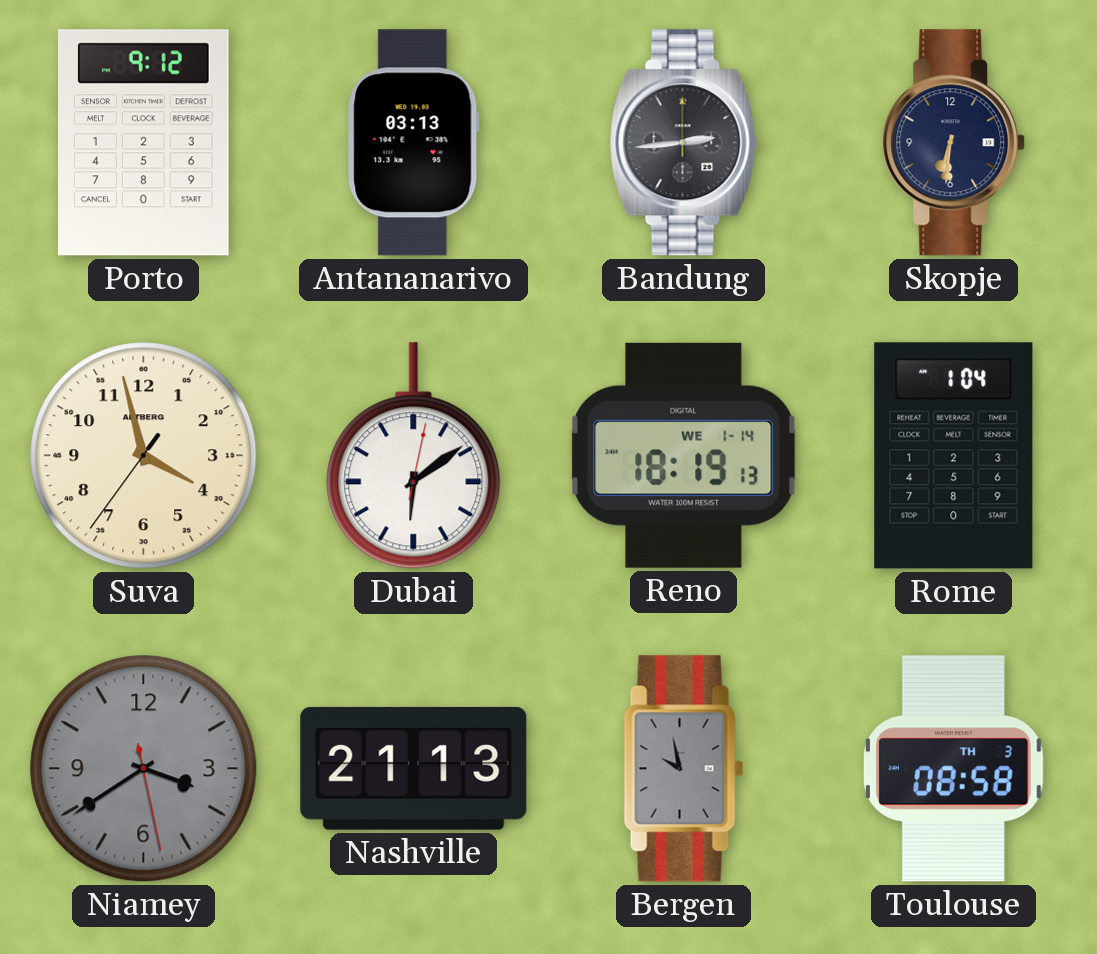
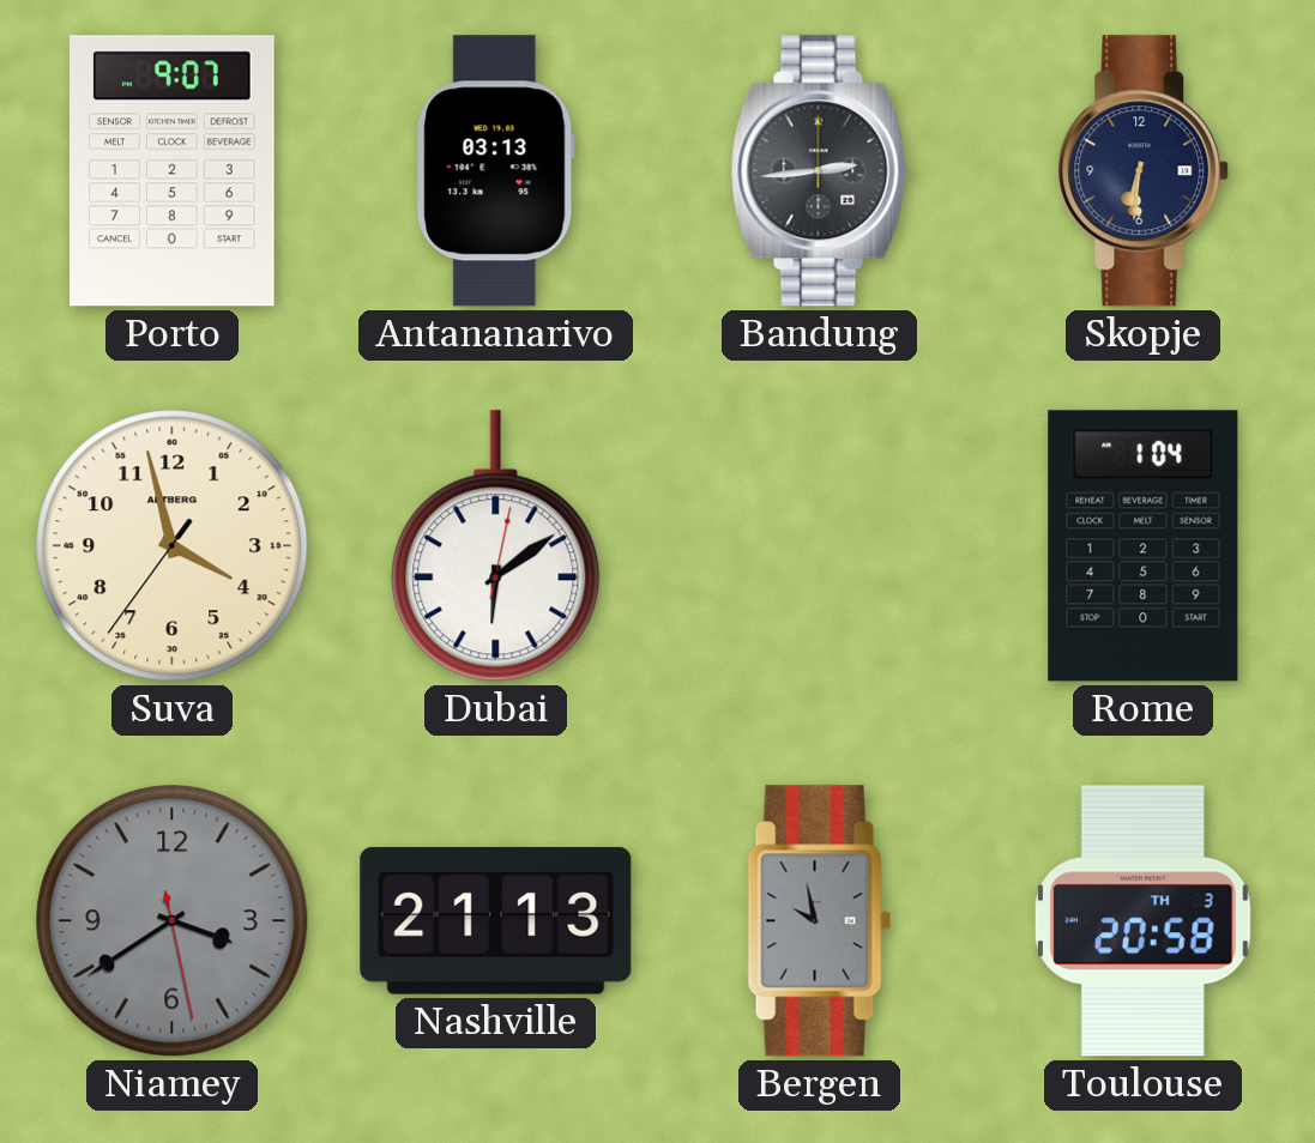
Porto: 9:12 -> 9:07
Reno: 18:19 -> none
Toulouse: 08:58 -> 20:58
